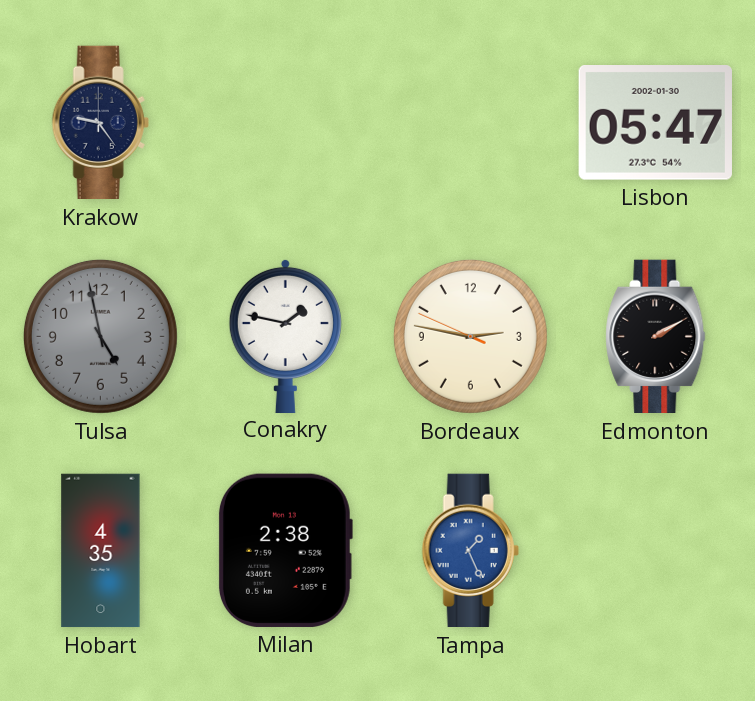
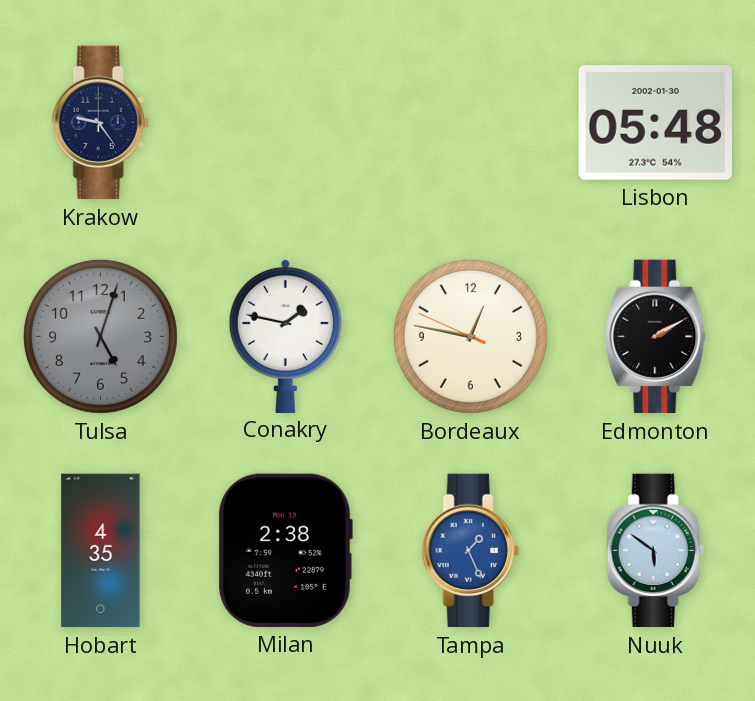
Lisbon: 05:47 -> 05:48
Tulsa: 4:58 -> 5:03
Bordeaux: 2:46 -> 12:46
Nuuk: none -> 5:51
